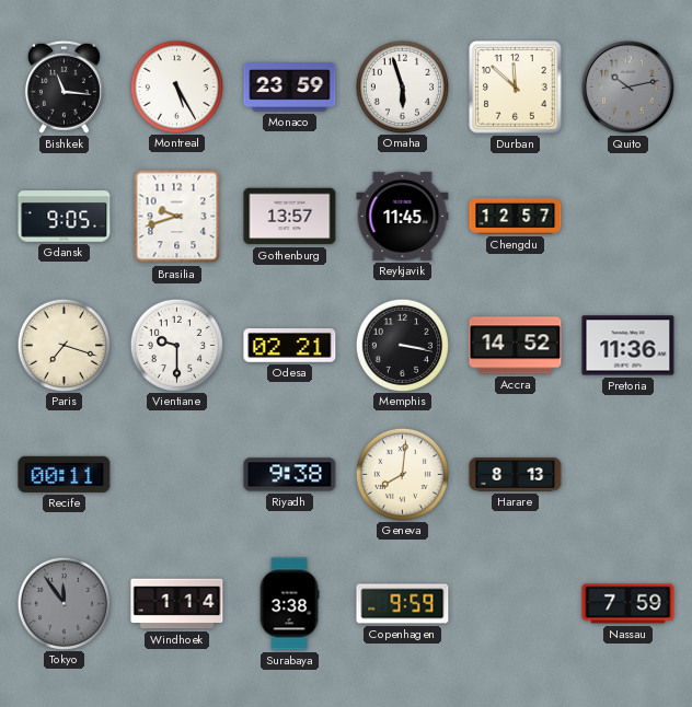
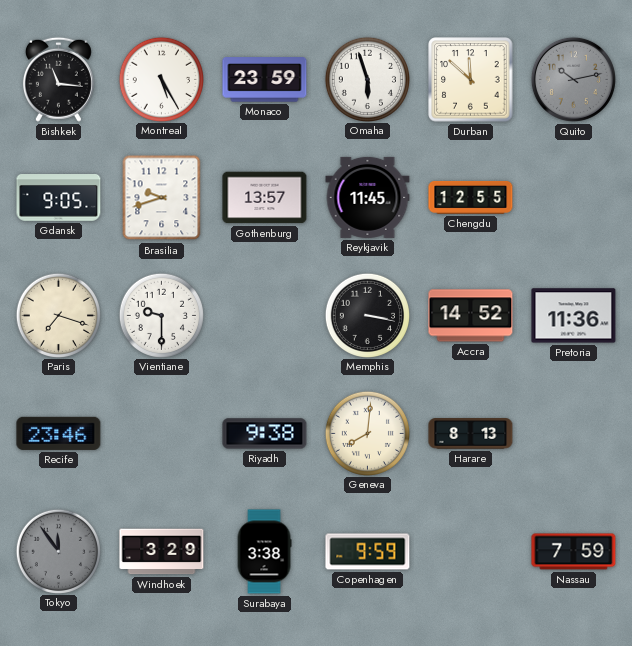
Chengdu: 12:57 -> 12:55
Odesa: 02:21 -> none
Recife: 00:11 -> 23:46
Windhoek: 1:14 -> 3:29
